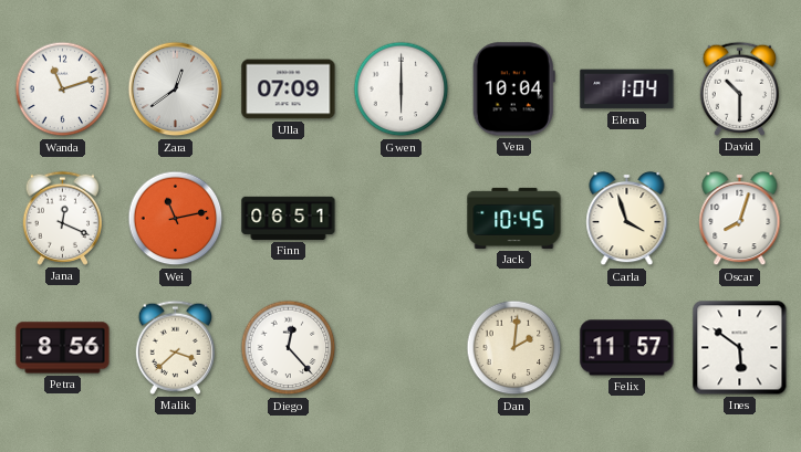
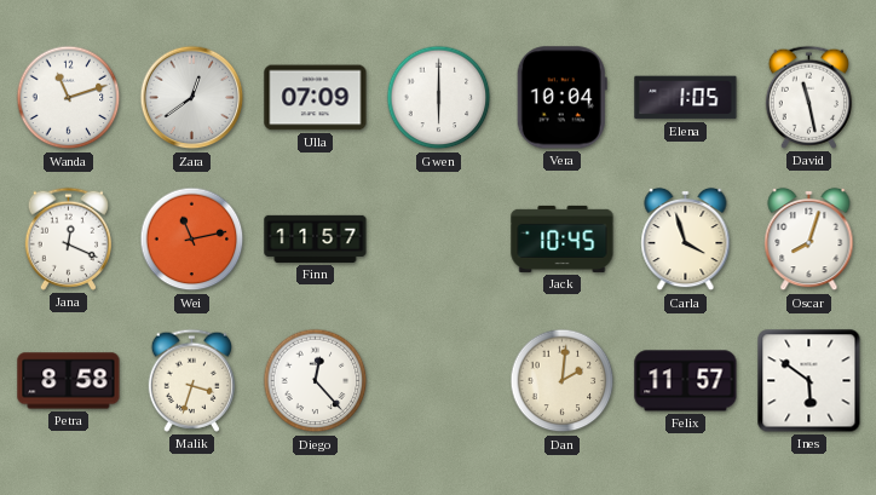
Elena: 1:04 -> 1:05
David: 10:30 -> 11:28
Finn: 06:51 -> 11:57
Petra: 8:56 -> 8:58
Malik: 3:38 -> 3:33
